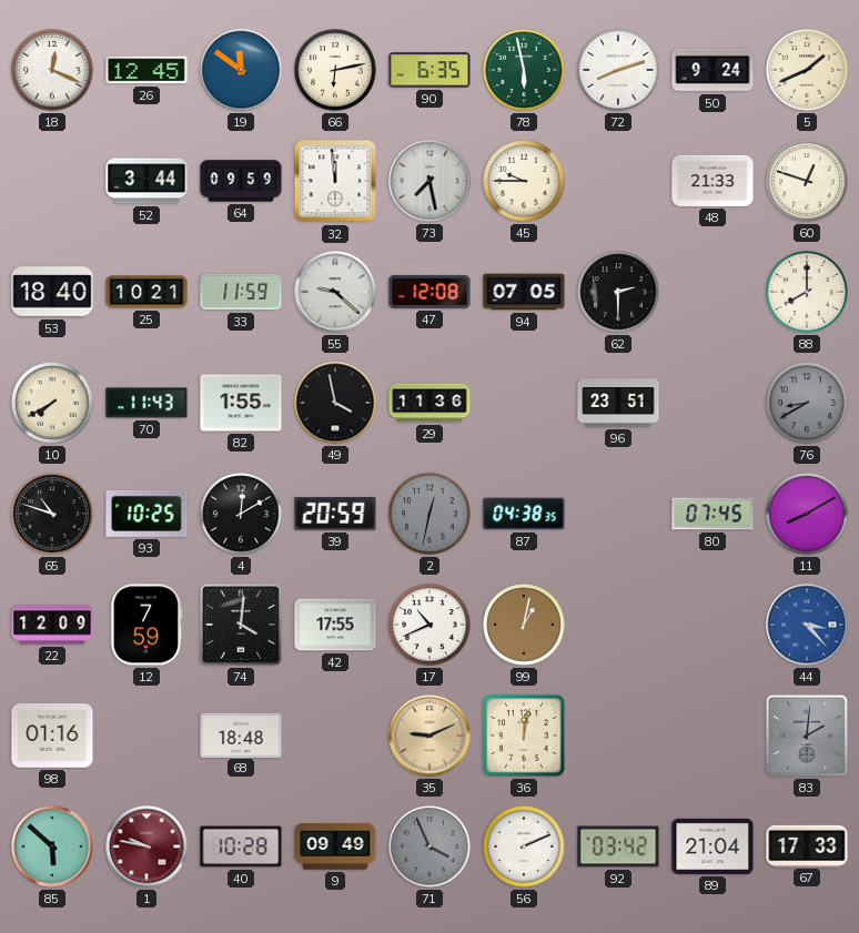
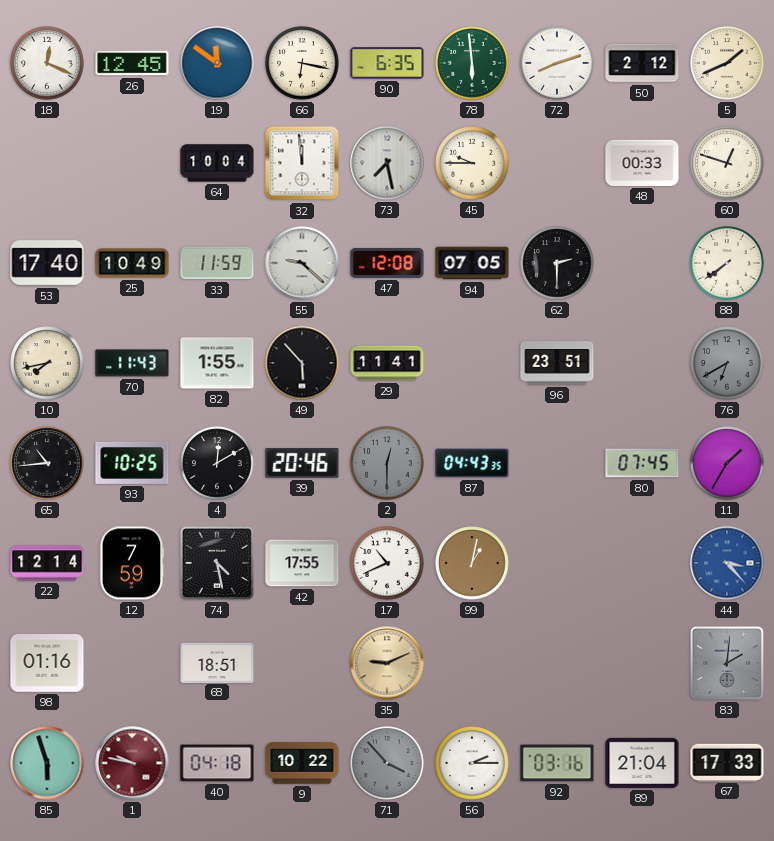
66: 6:13 -> 6:17
78: 5:58 -> 5:59
50: 9:24 -> 2:12
52: 3:44 -> none
64: 09:59 -> 10:04
48: 21:33 -> 00:33
53: 18:40 -> 17:40
25: 10:21 -> 10:49
88: 8:00 -> 7:39
10: 7:40 -> 7:43
49: 3:58 -> 5:53
29: 11:36 -> 11:41
76: 8:40 -> 6:40
65: 10:48 -> 10:44
39: 20:59 -> 20:46
2: 12:32 -> 12:30
87: 04:38 -> 04:43
11: 8:10 -> 1:35
22: 12:09 -> 12:14
74: 4:01 -> 4:28
68: 18:48 -> 18:51
36: 12:02 -> none
85: 5:52 -> 5:57
40: 10:28 -> 04:18
9: 09:49 -> 10:22
71: 3:56 -> 3:53
56: 2:11 -> 2:15
92: 03:42 -> 03:16
